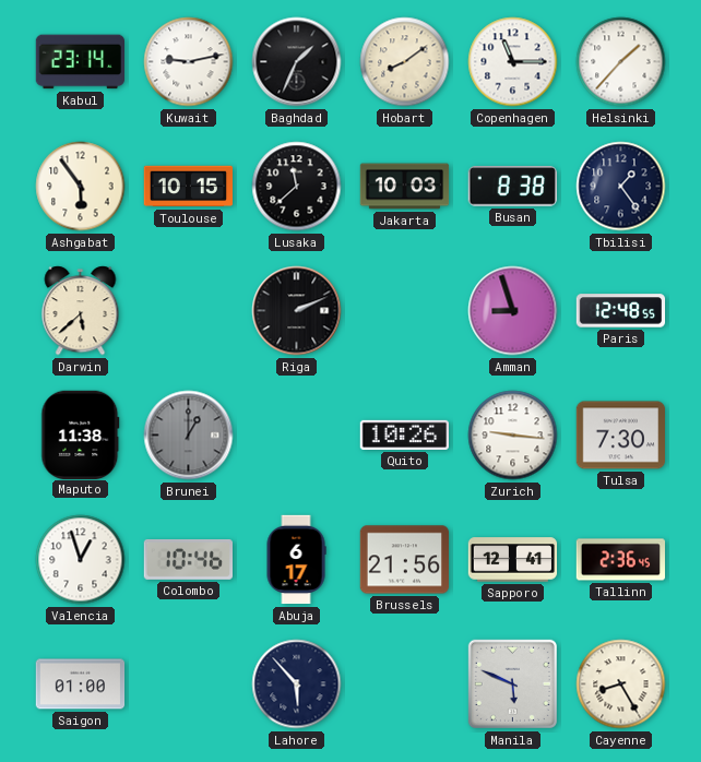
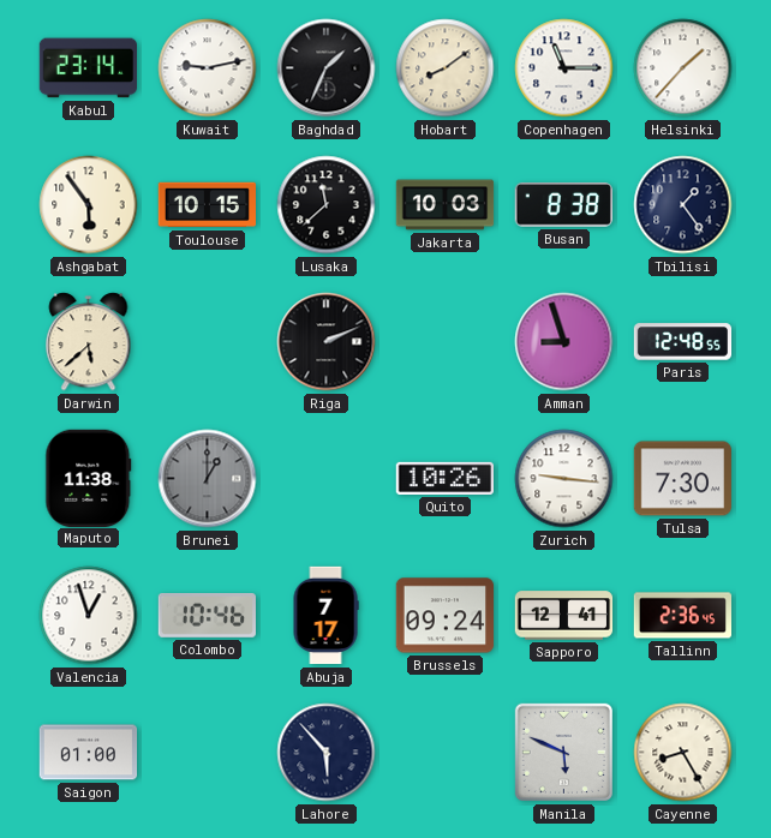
Abuja: 6:17 -> 7:17
Brussels: 21:56 -> 09:24
